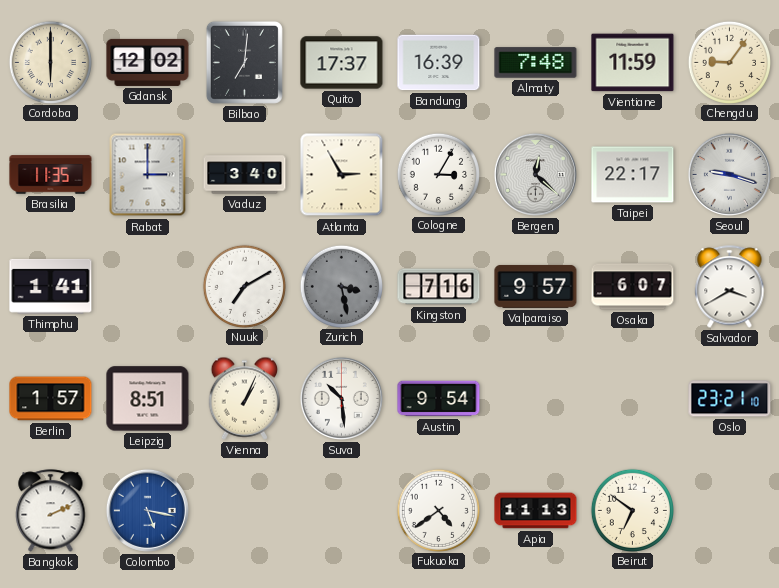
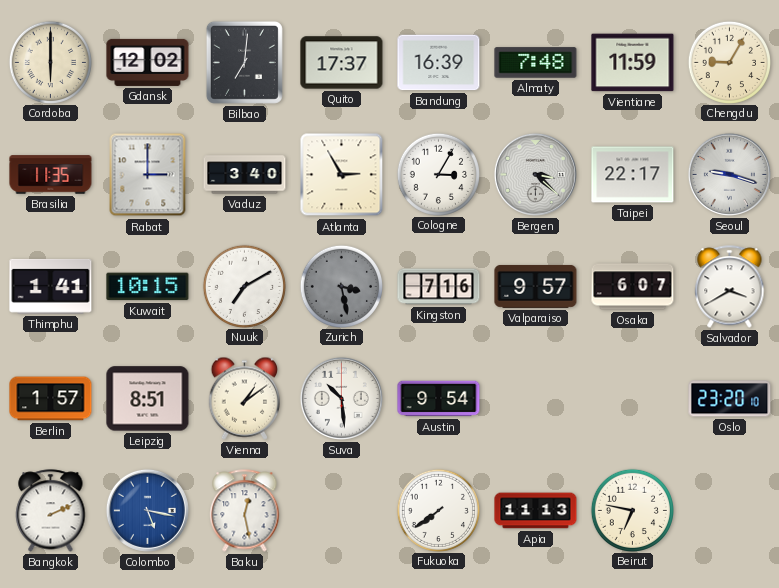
Chengdu: 9:06 -> 9:05
Bergen: 12:22 -> 3:22
Kuwait: none -> 10:15
Vienna: 1:04 -> 1:09
Oslo: 23:21 -> 23:20
Baku: none -> 12:28
Fukuoka: 4:39 -> 7:39
Beirut: 6:51 -> 6:47
